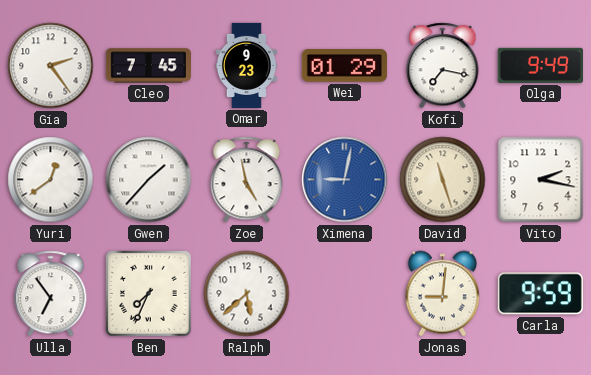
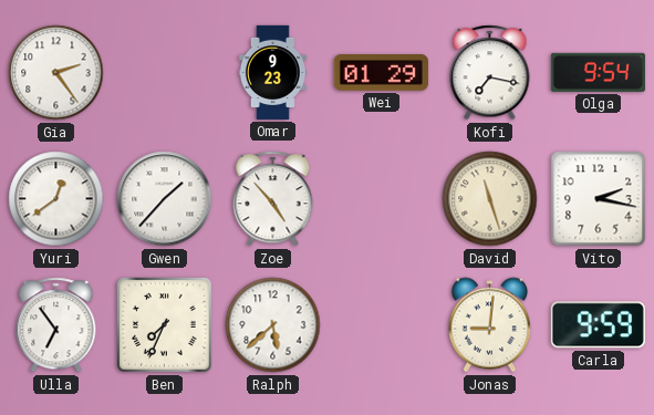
Cleo: 7:45 -> none
Olga: 9:49 -> 9:54
Zoe: 4:58 -> 4:53
Ximena: 9:02 -> none
